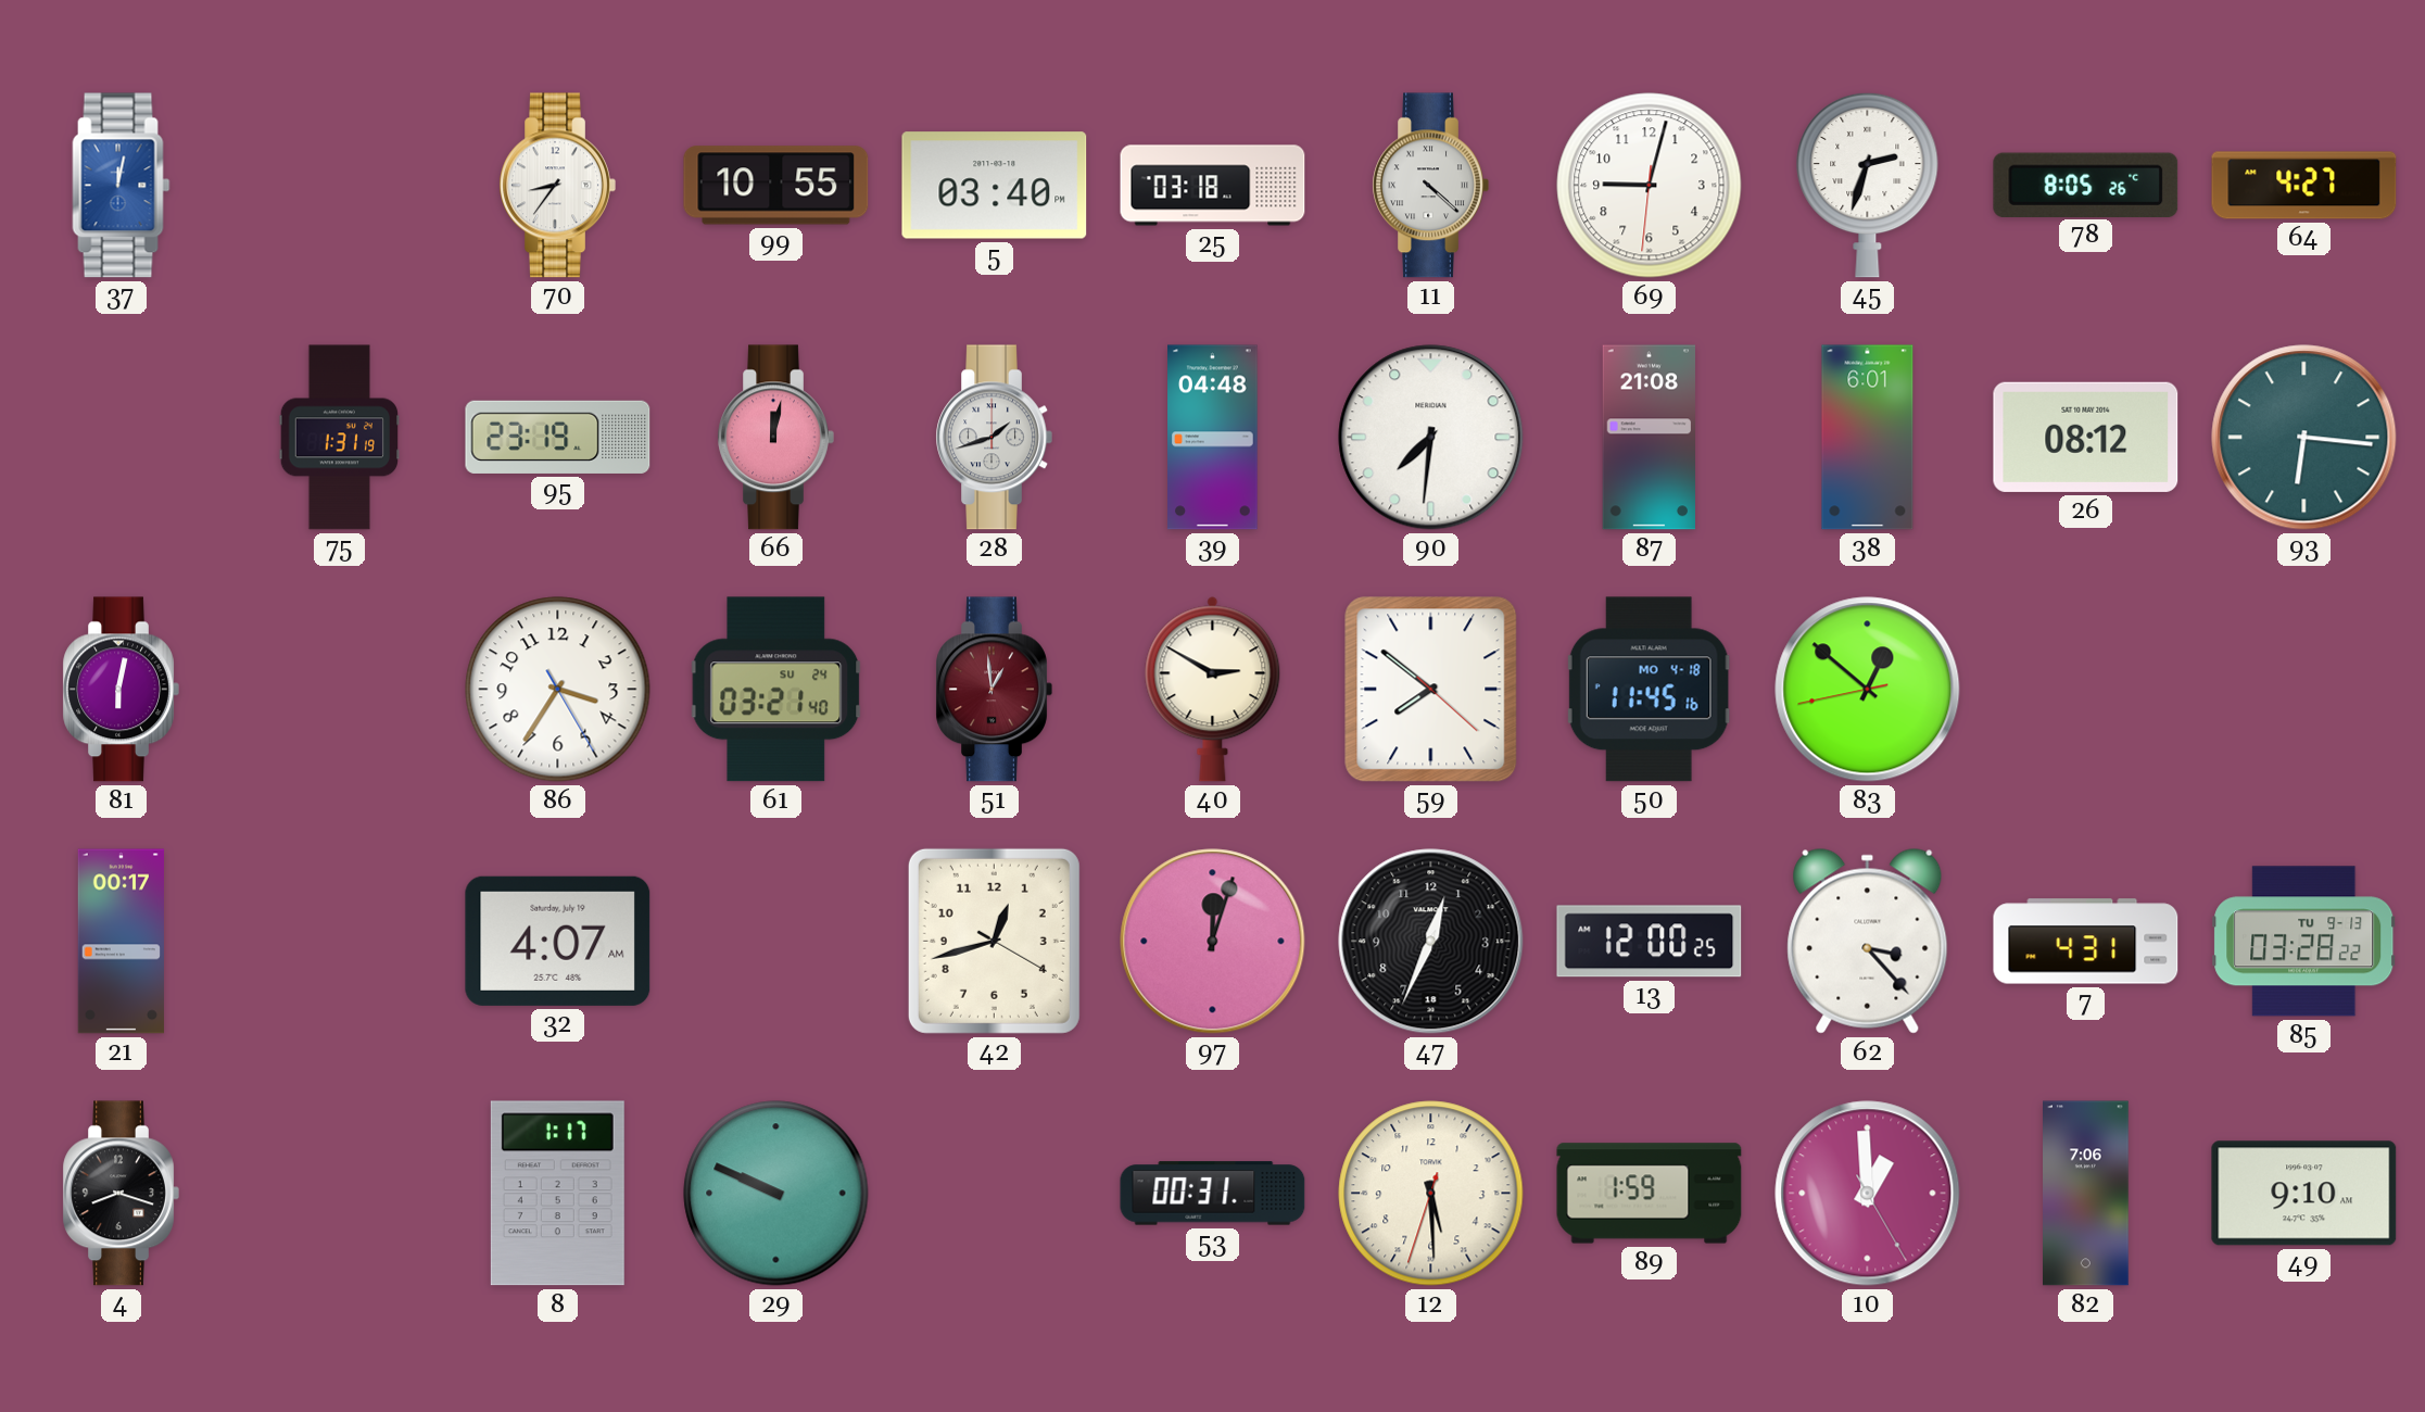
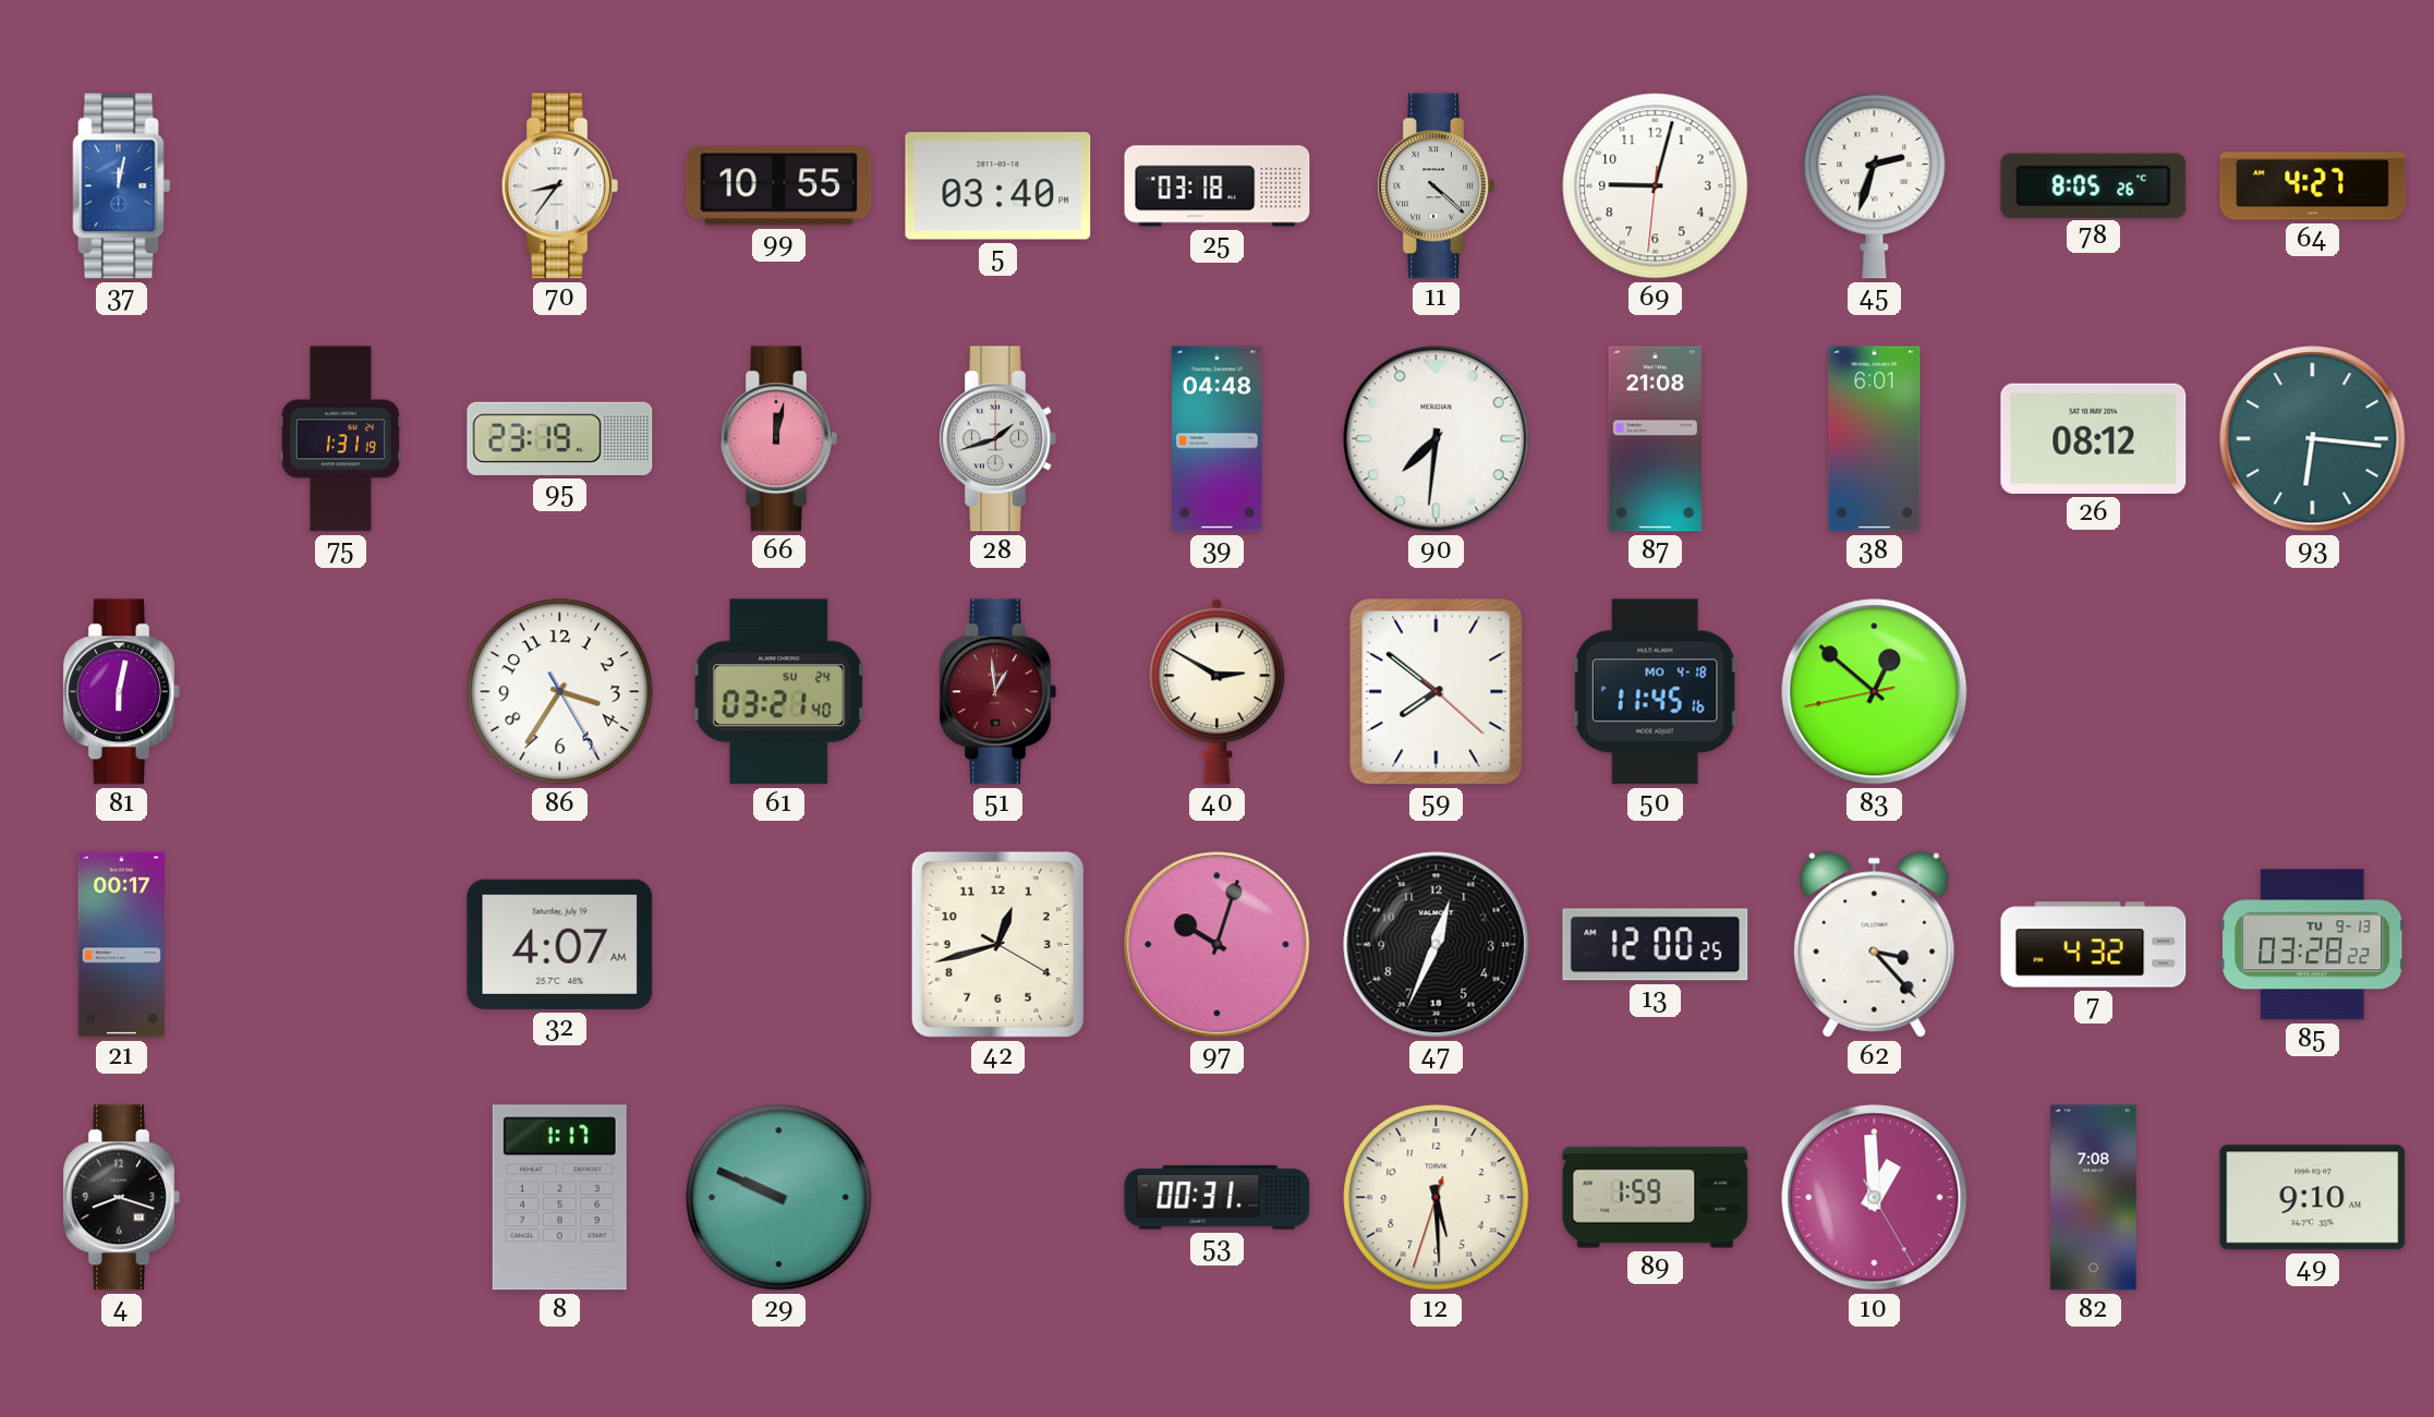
97: 12:03 -> 10:03
7: 4:31 -> 4:32
82: 7:06 -> 7:08
